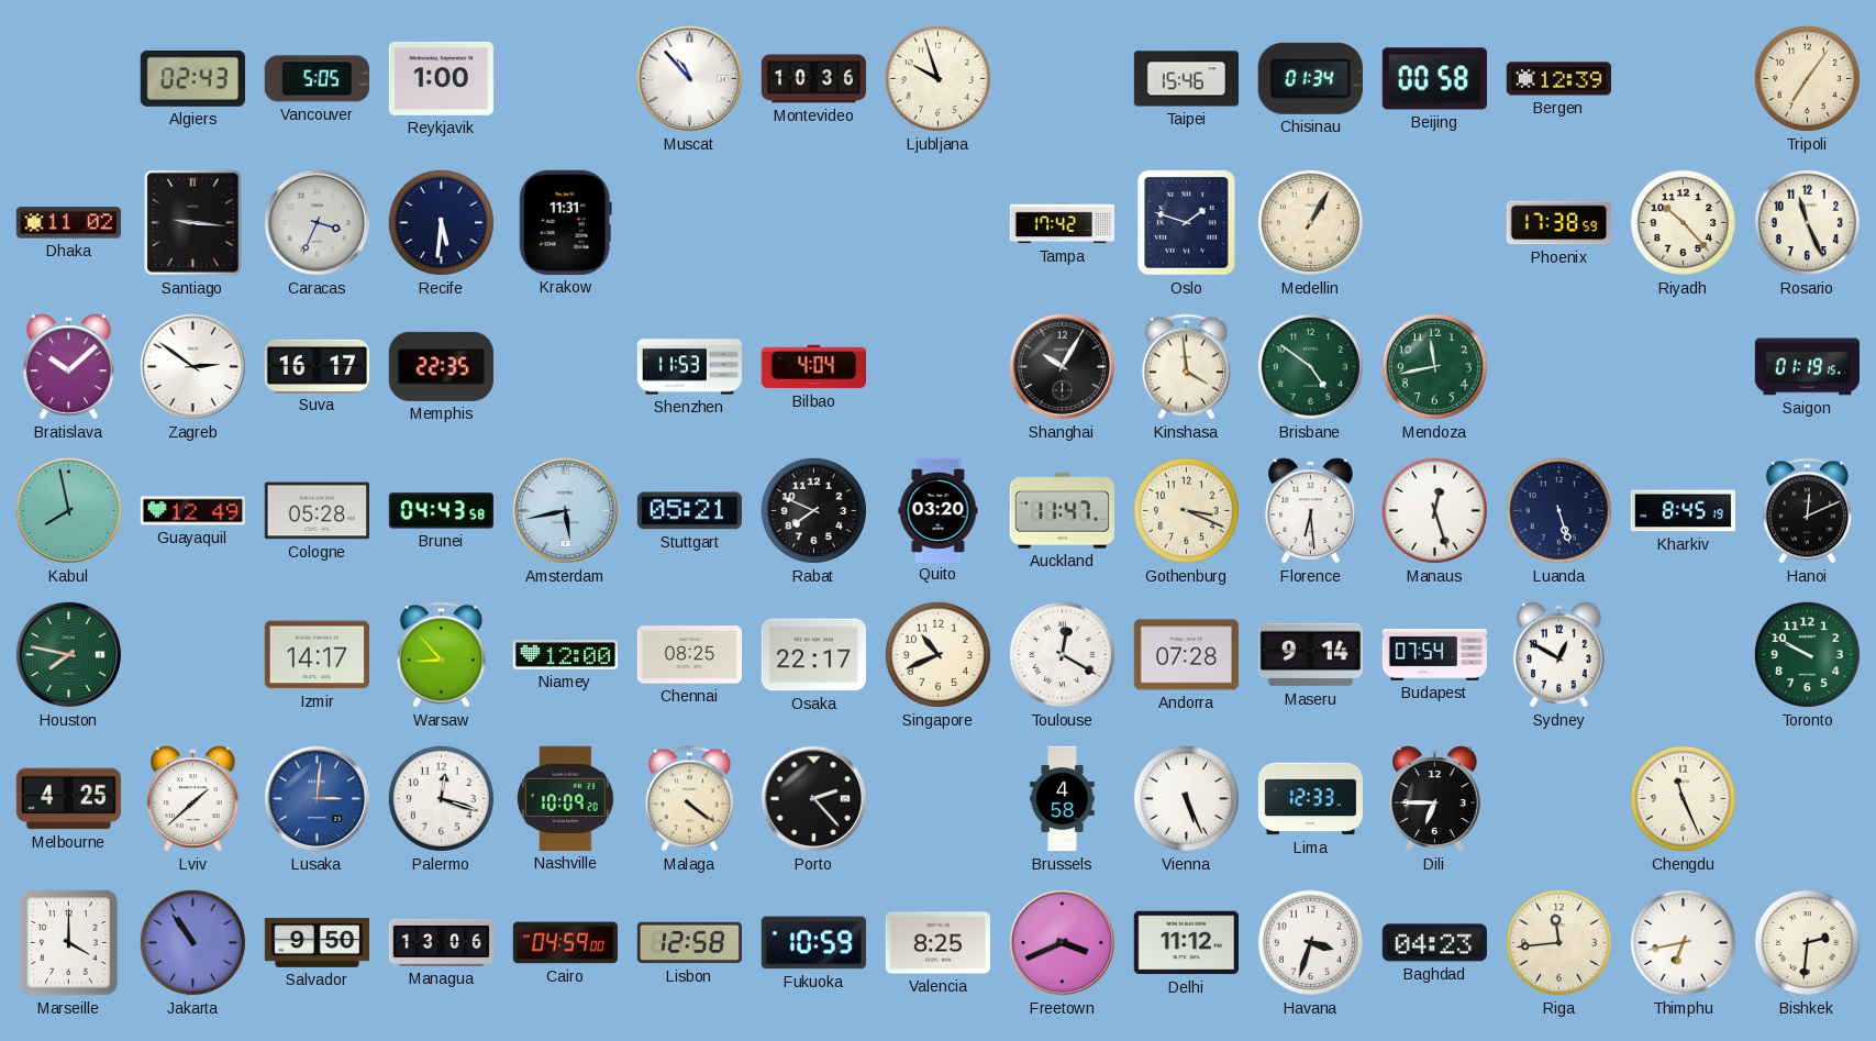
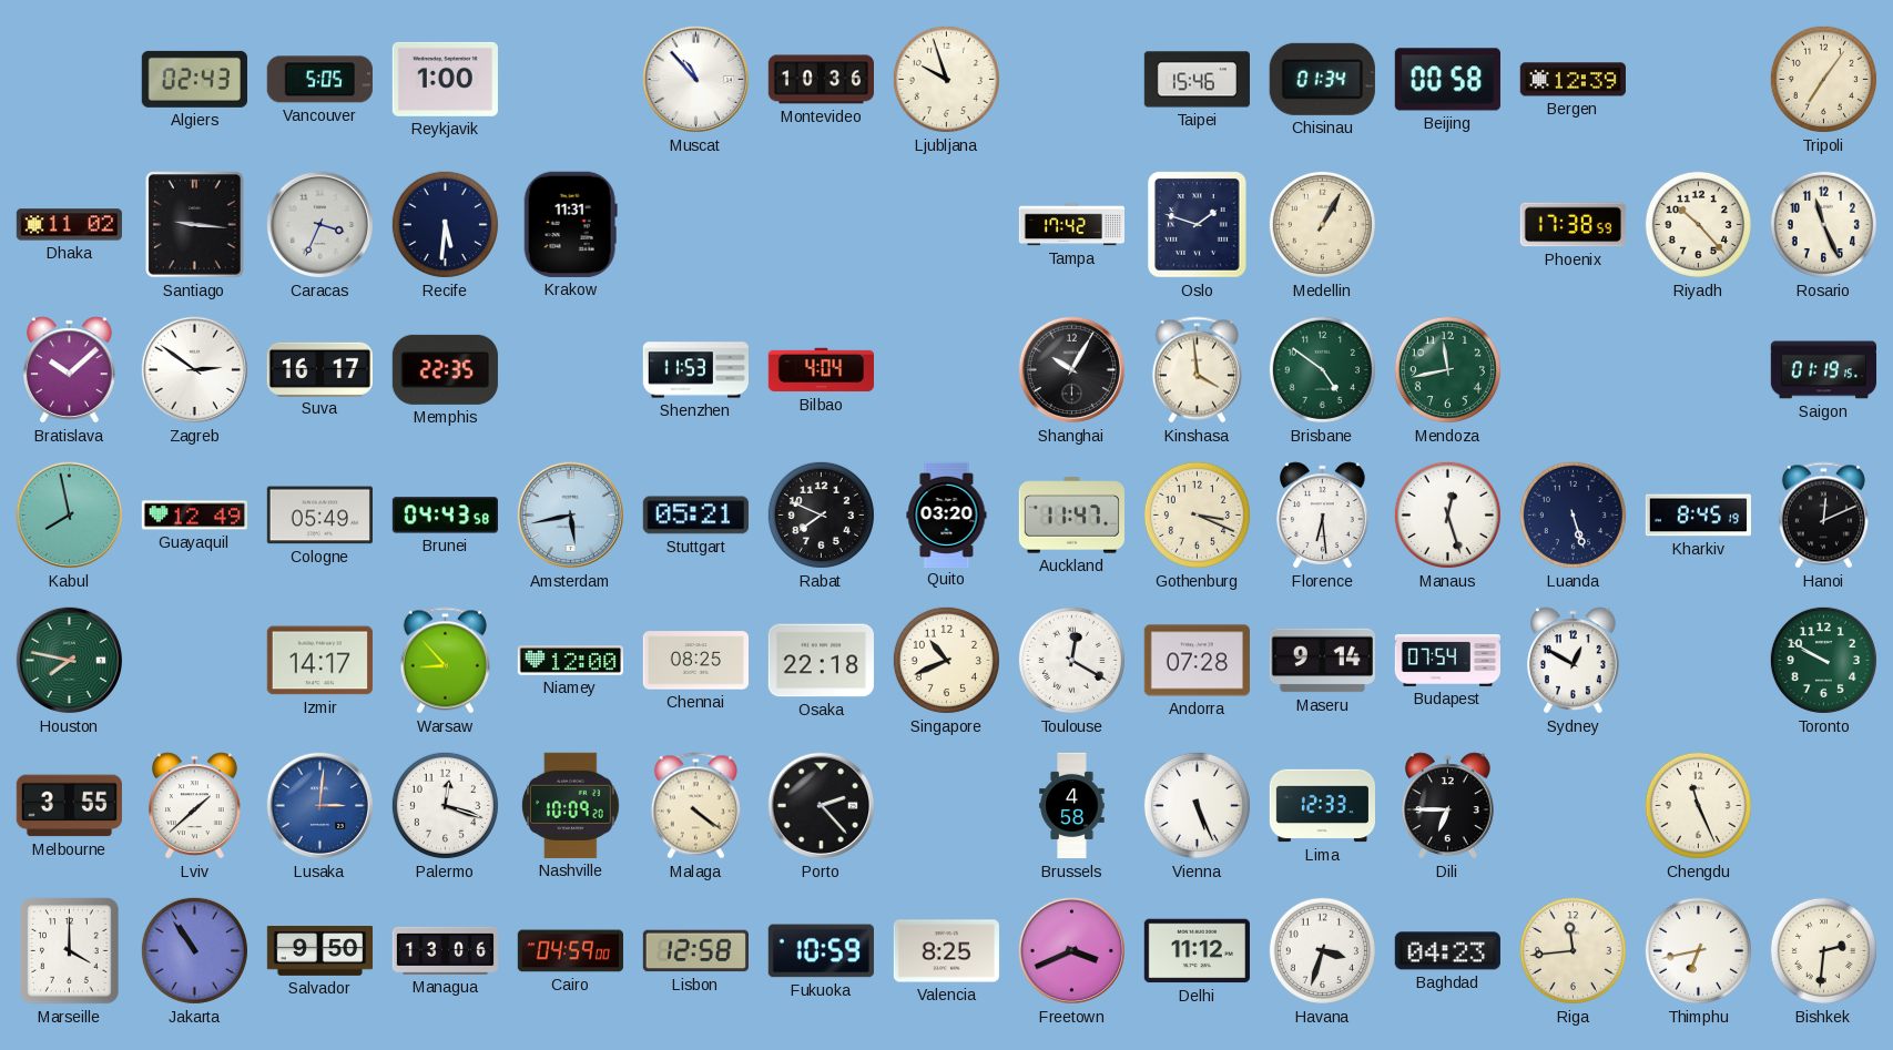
Cologne: 05:28 -> 05:49
Osaka: 22:17 -> 22:18
Melbourne: 4:25 -> 3:55
